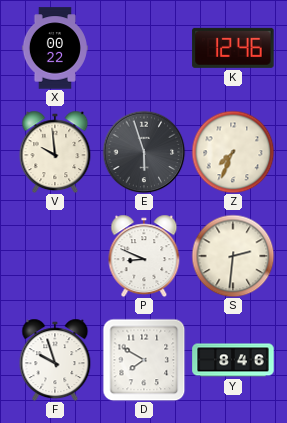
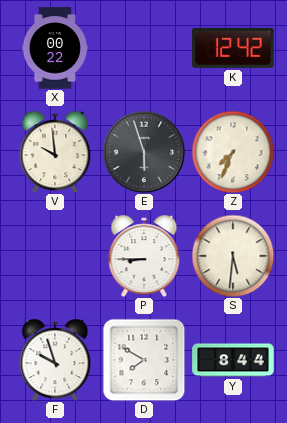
K: 12:46 -> 12:42
P: 8:49 -> 8:45
S: 2:31 -> 5:31
Y: 8:46 -> 8:44
